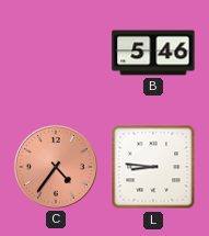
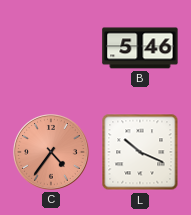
L: 8:46 -> 10:19
